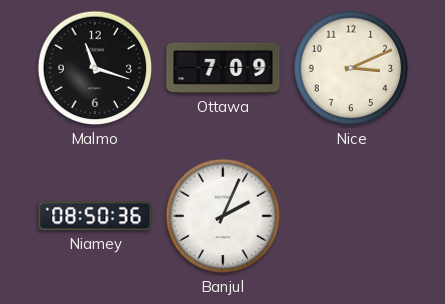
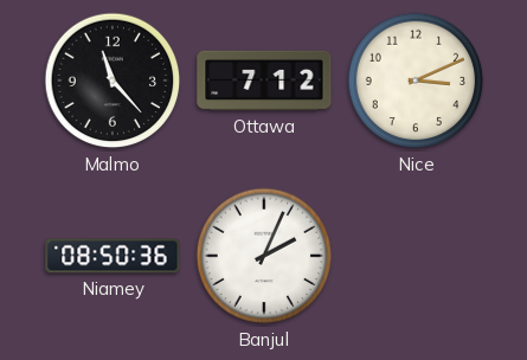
Malmo: 11:18 -> 11:23
Ottawa: 7:09 -> 7:12
